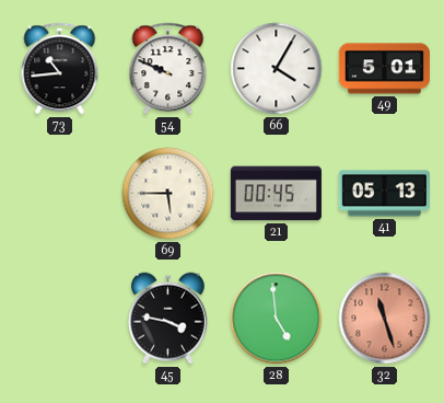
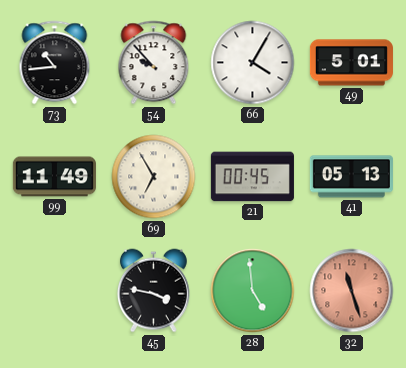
54: 9:49 -> 9:53
99: none -> 11:49
69: 5:45 -> 6:55
